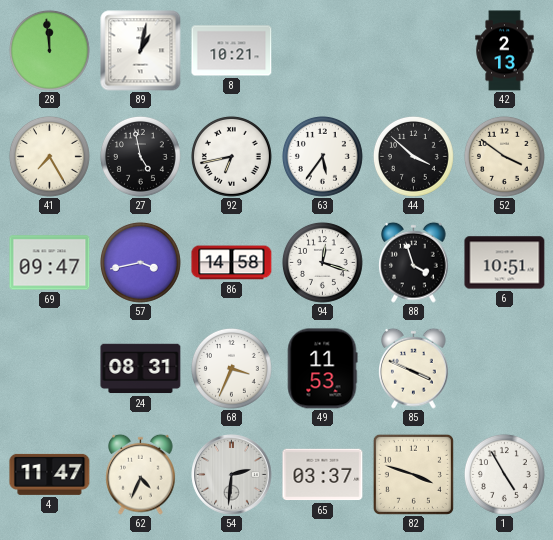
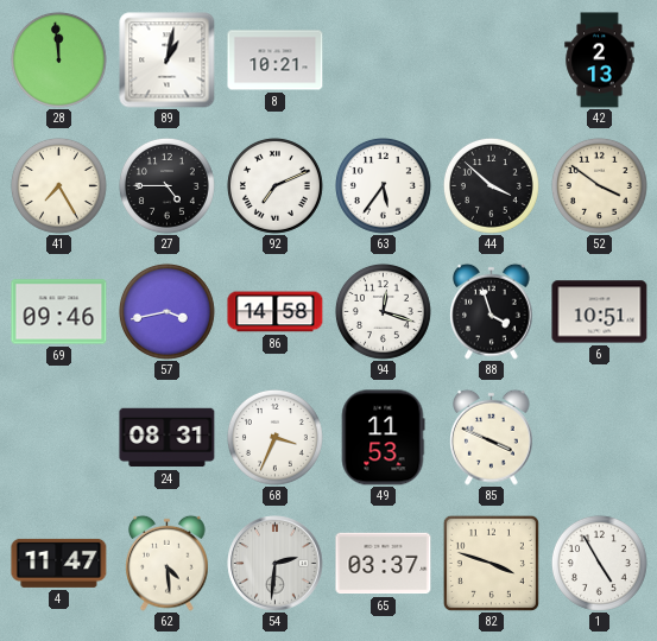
27: 4:58 -> 4:45
92: 6:43 -> 7:11
69: 09:47 -> 09:46
62: 4:34 -> 4:29
